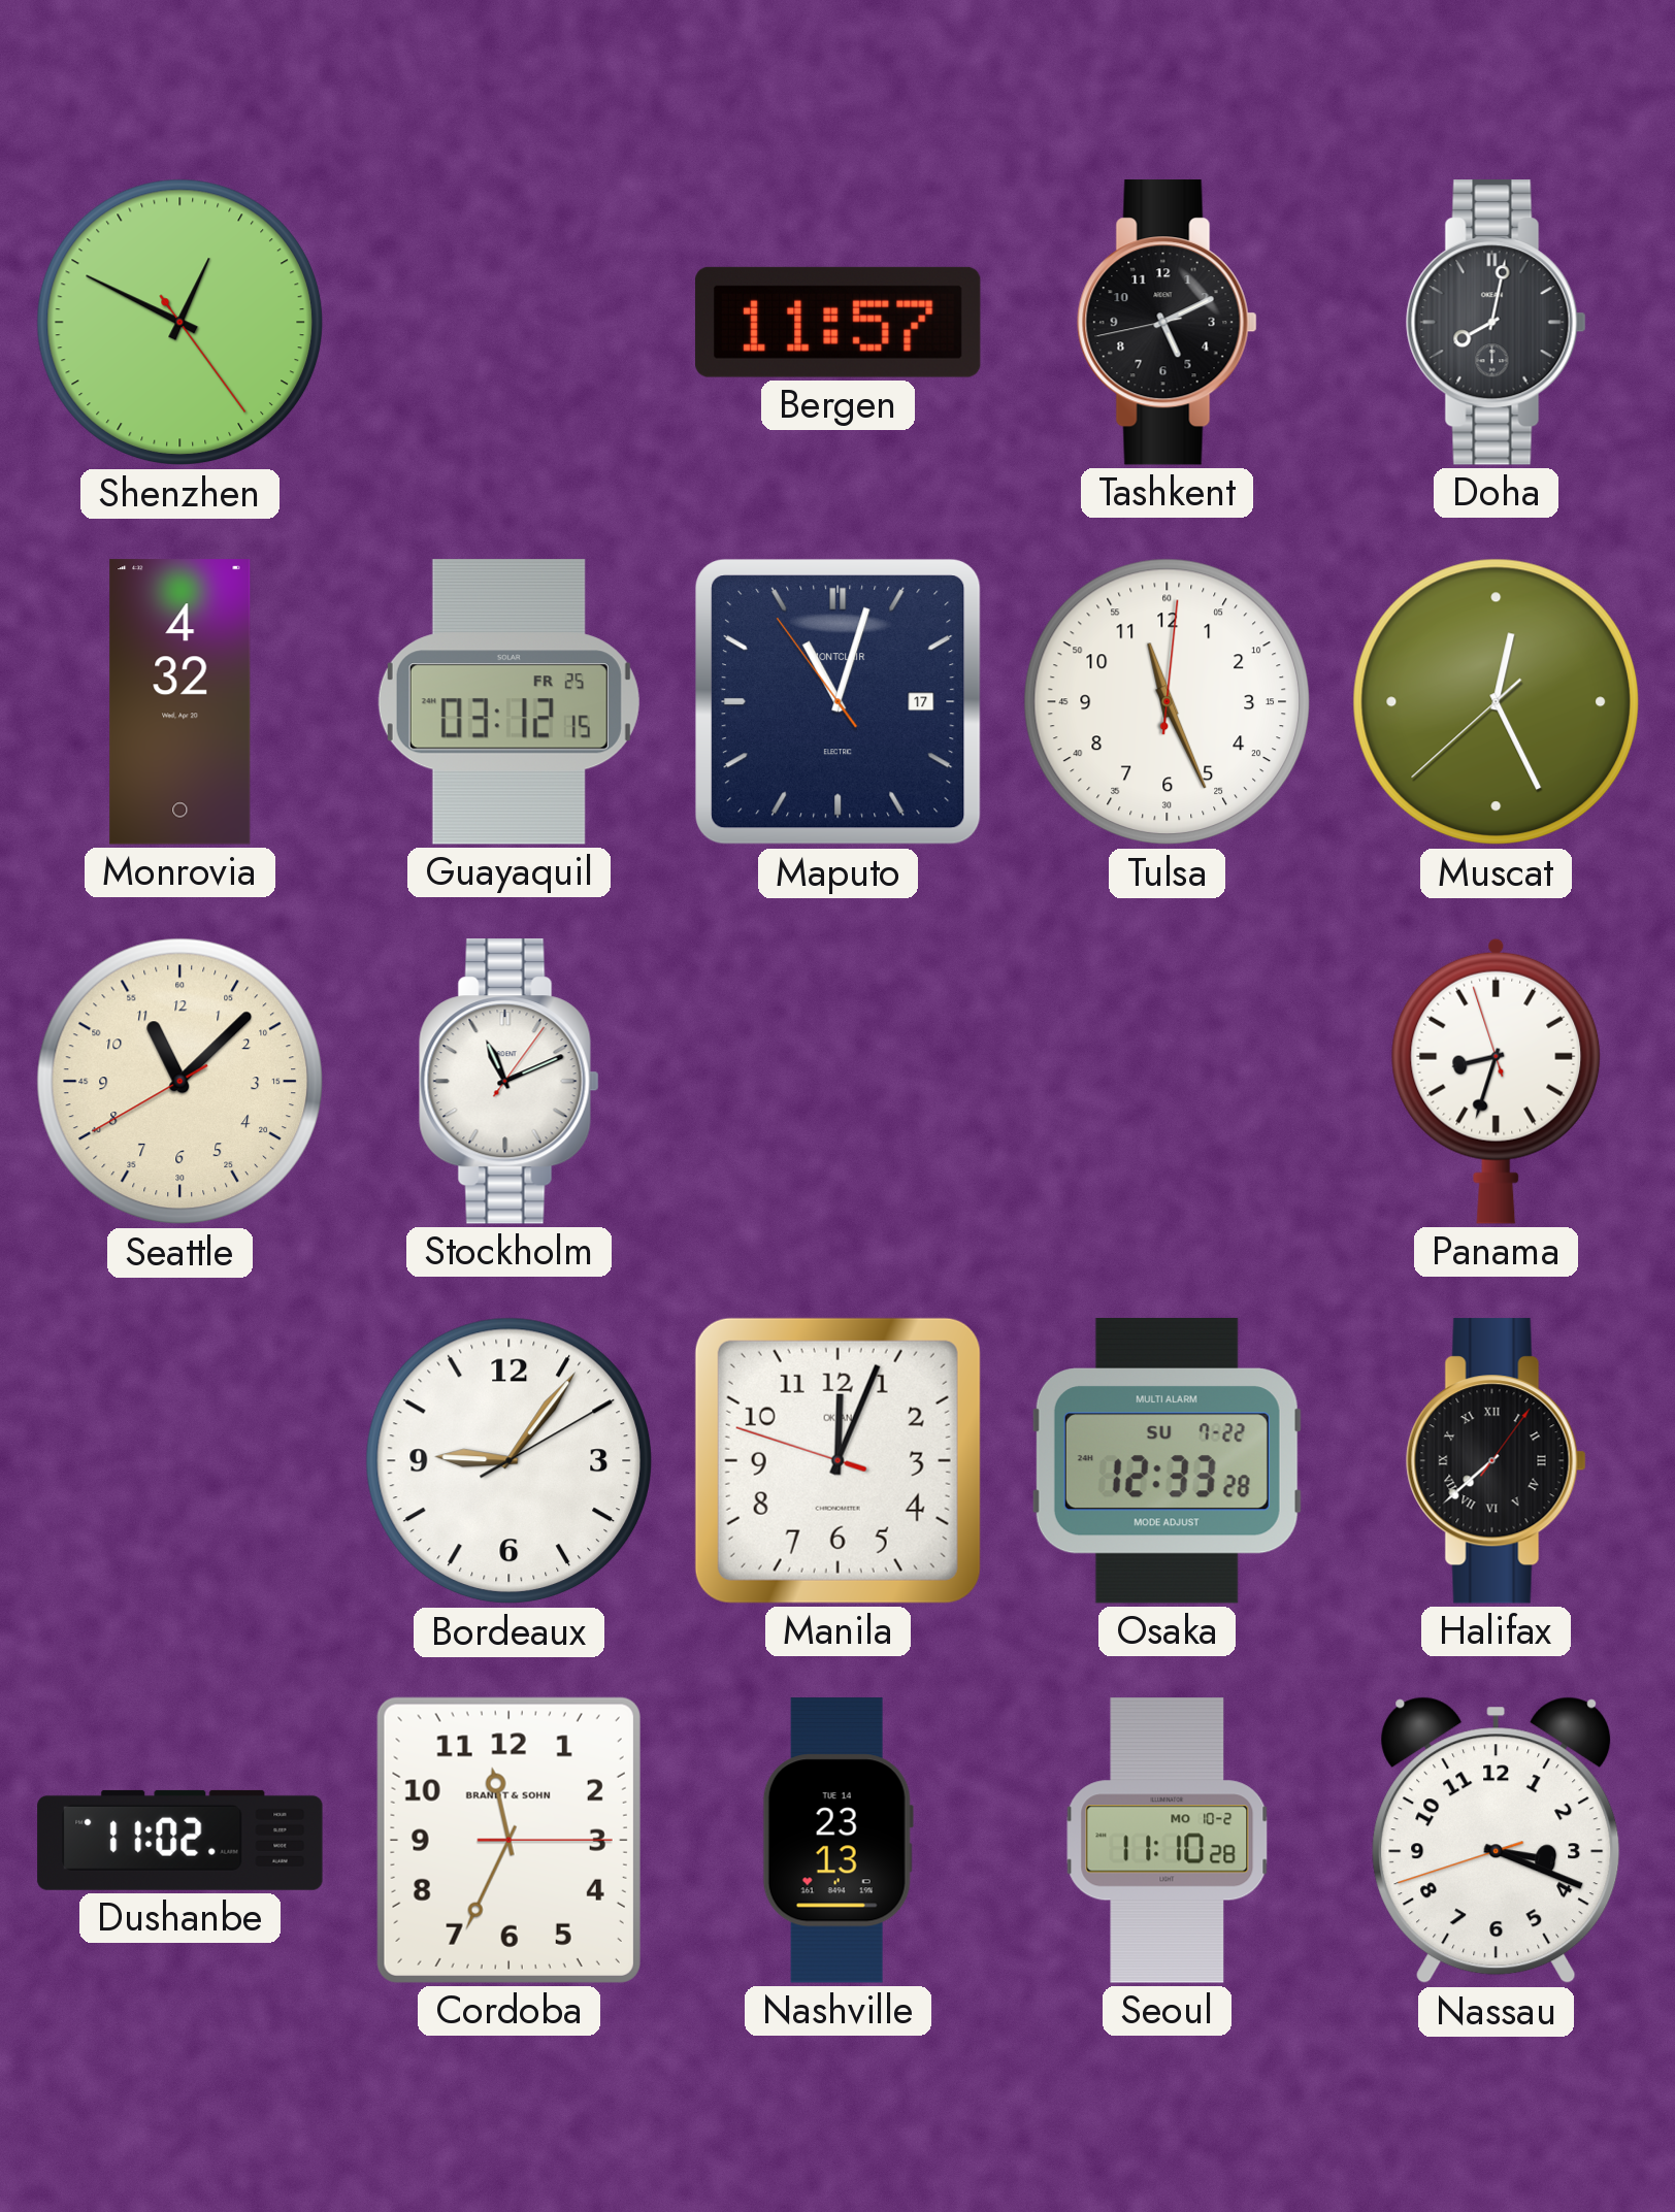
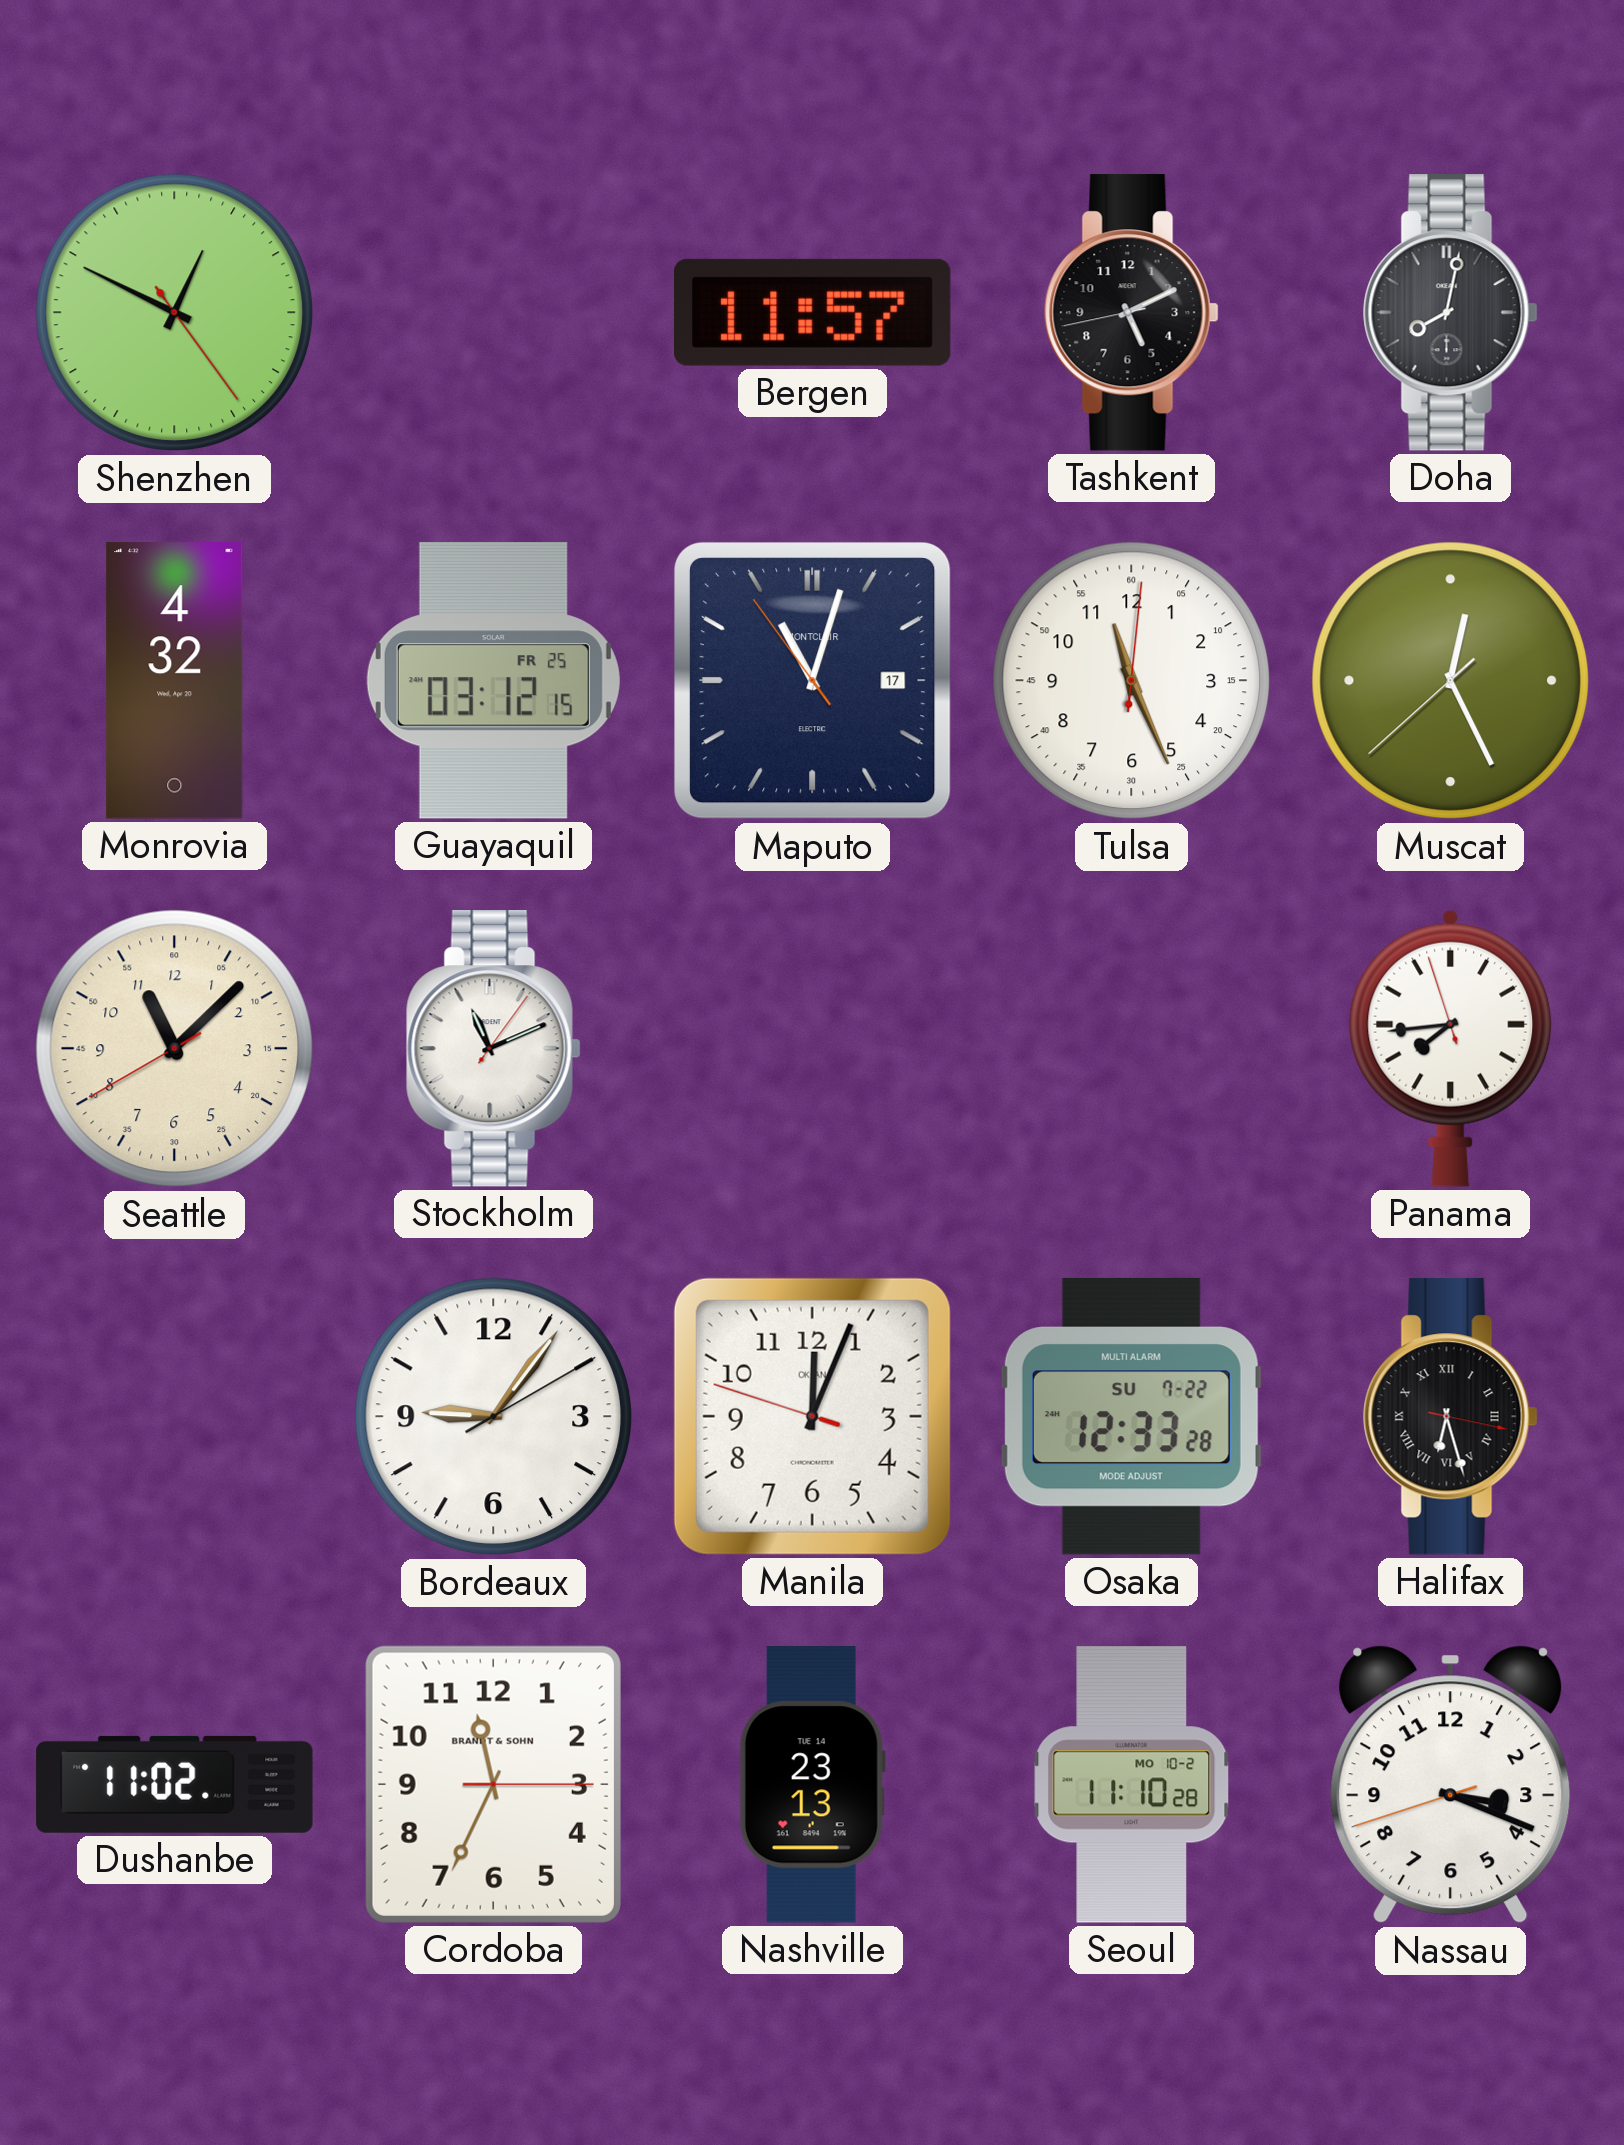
Panama: 8:32 -> 7:43
Halifax: 7:38 -> 6:27
